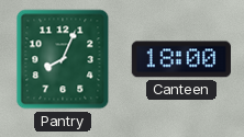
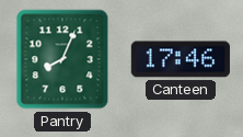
Canteen: 18:00 -> 17:46
